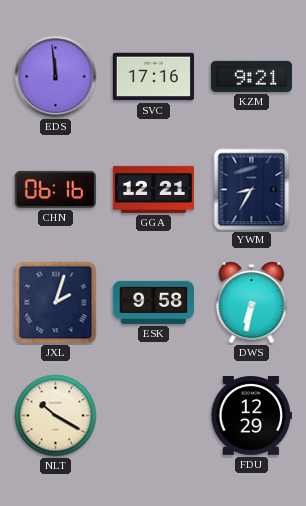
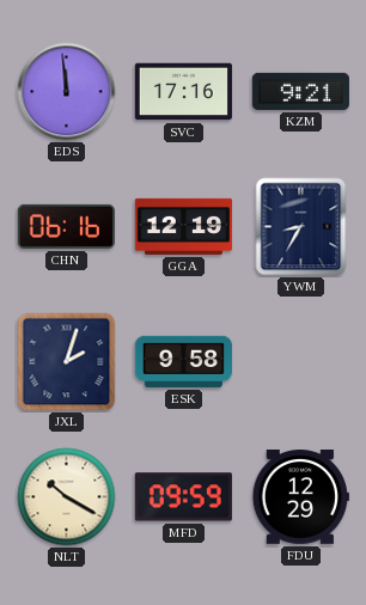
GGA: 12:21 -> 12:19
DWS: 6:32 -> none
MFD: none -> 09:59
